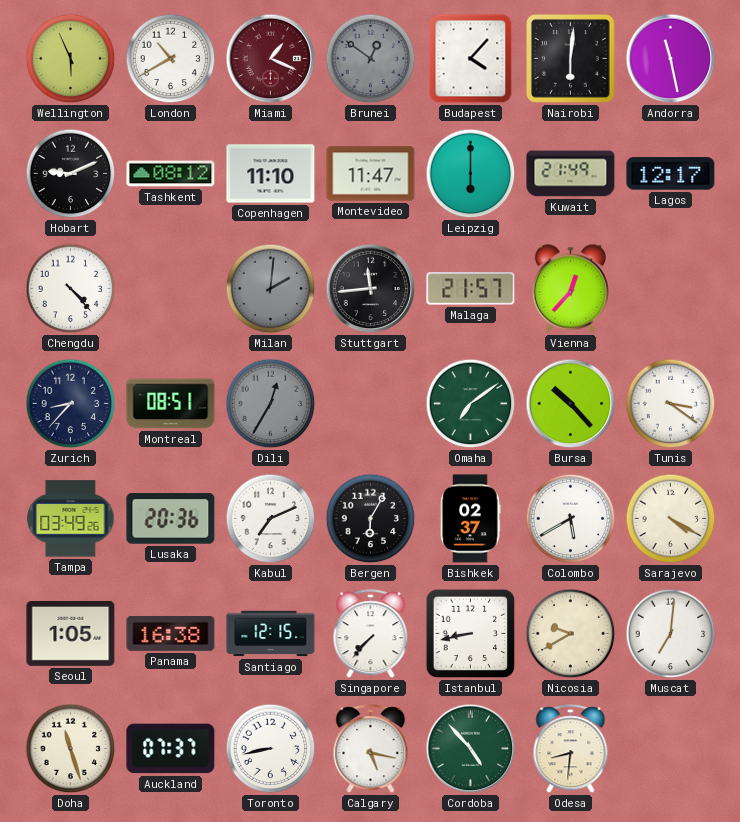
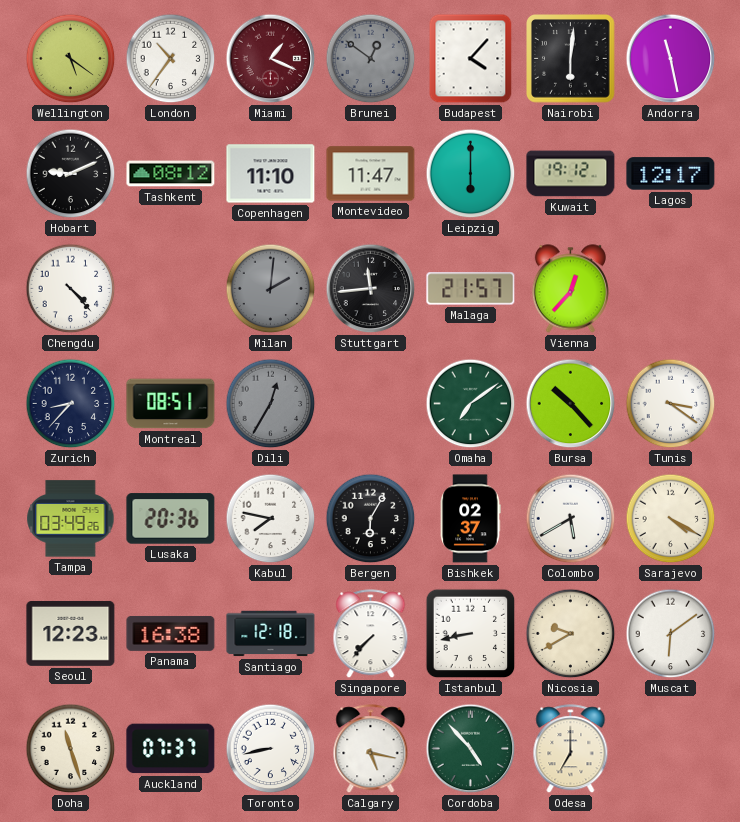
Wellington: 5:56 -> 5:21
London: 10:40 -> 10:36
Kuwait: 21:49 -> 19:12
Kabul: 7:11 -> 7:47
Seoul: 1:05 -> 12:23
Santiago: 12:15 -> 12:18
Muscat: 7:01 -> 6:09
Odesa: 8:31 -> 7:00
